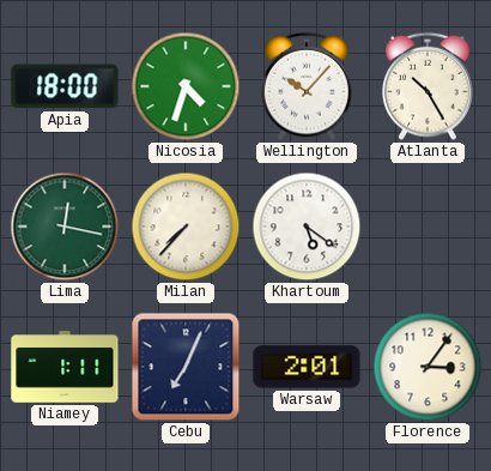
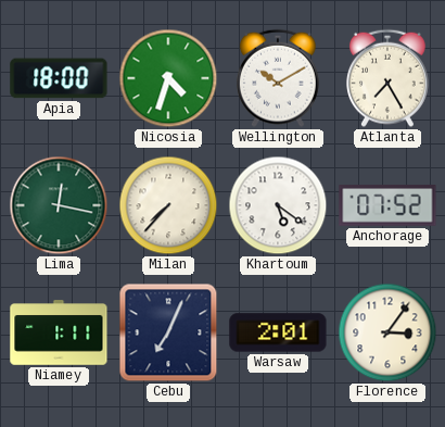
Wellington: 10:07 -> 10:10
Atlanta: 10:25 -> 7:25
Anchorage: none -> 07:52
